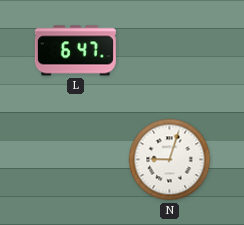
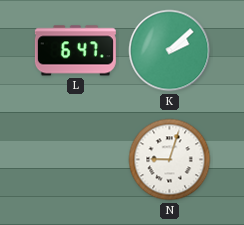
K: none -> 2:08
